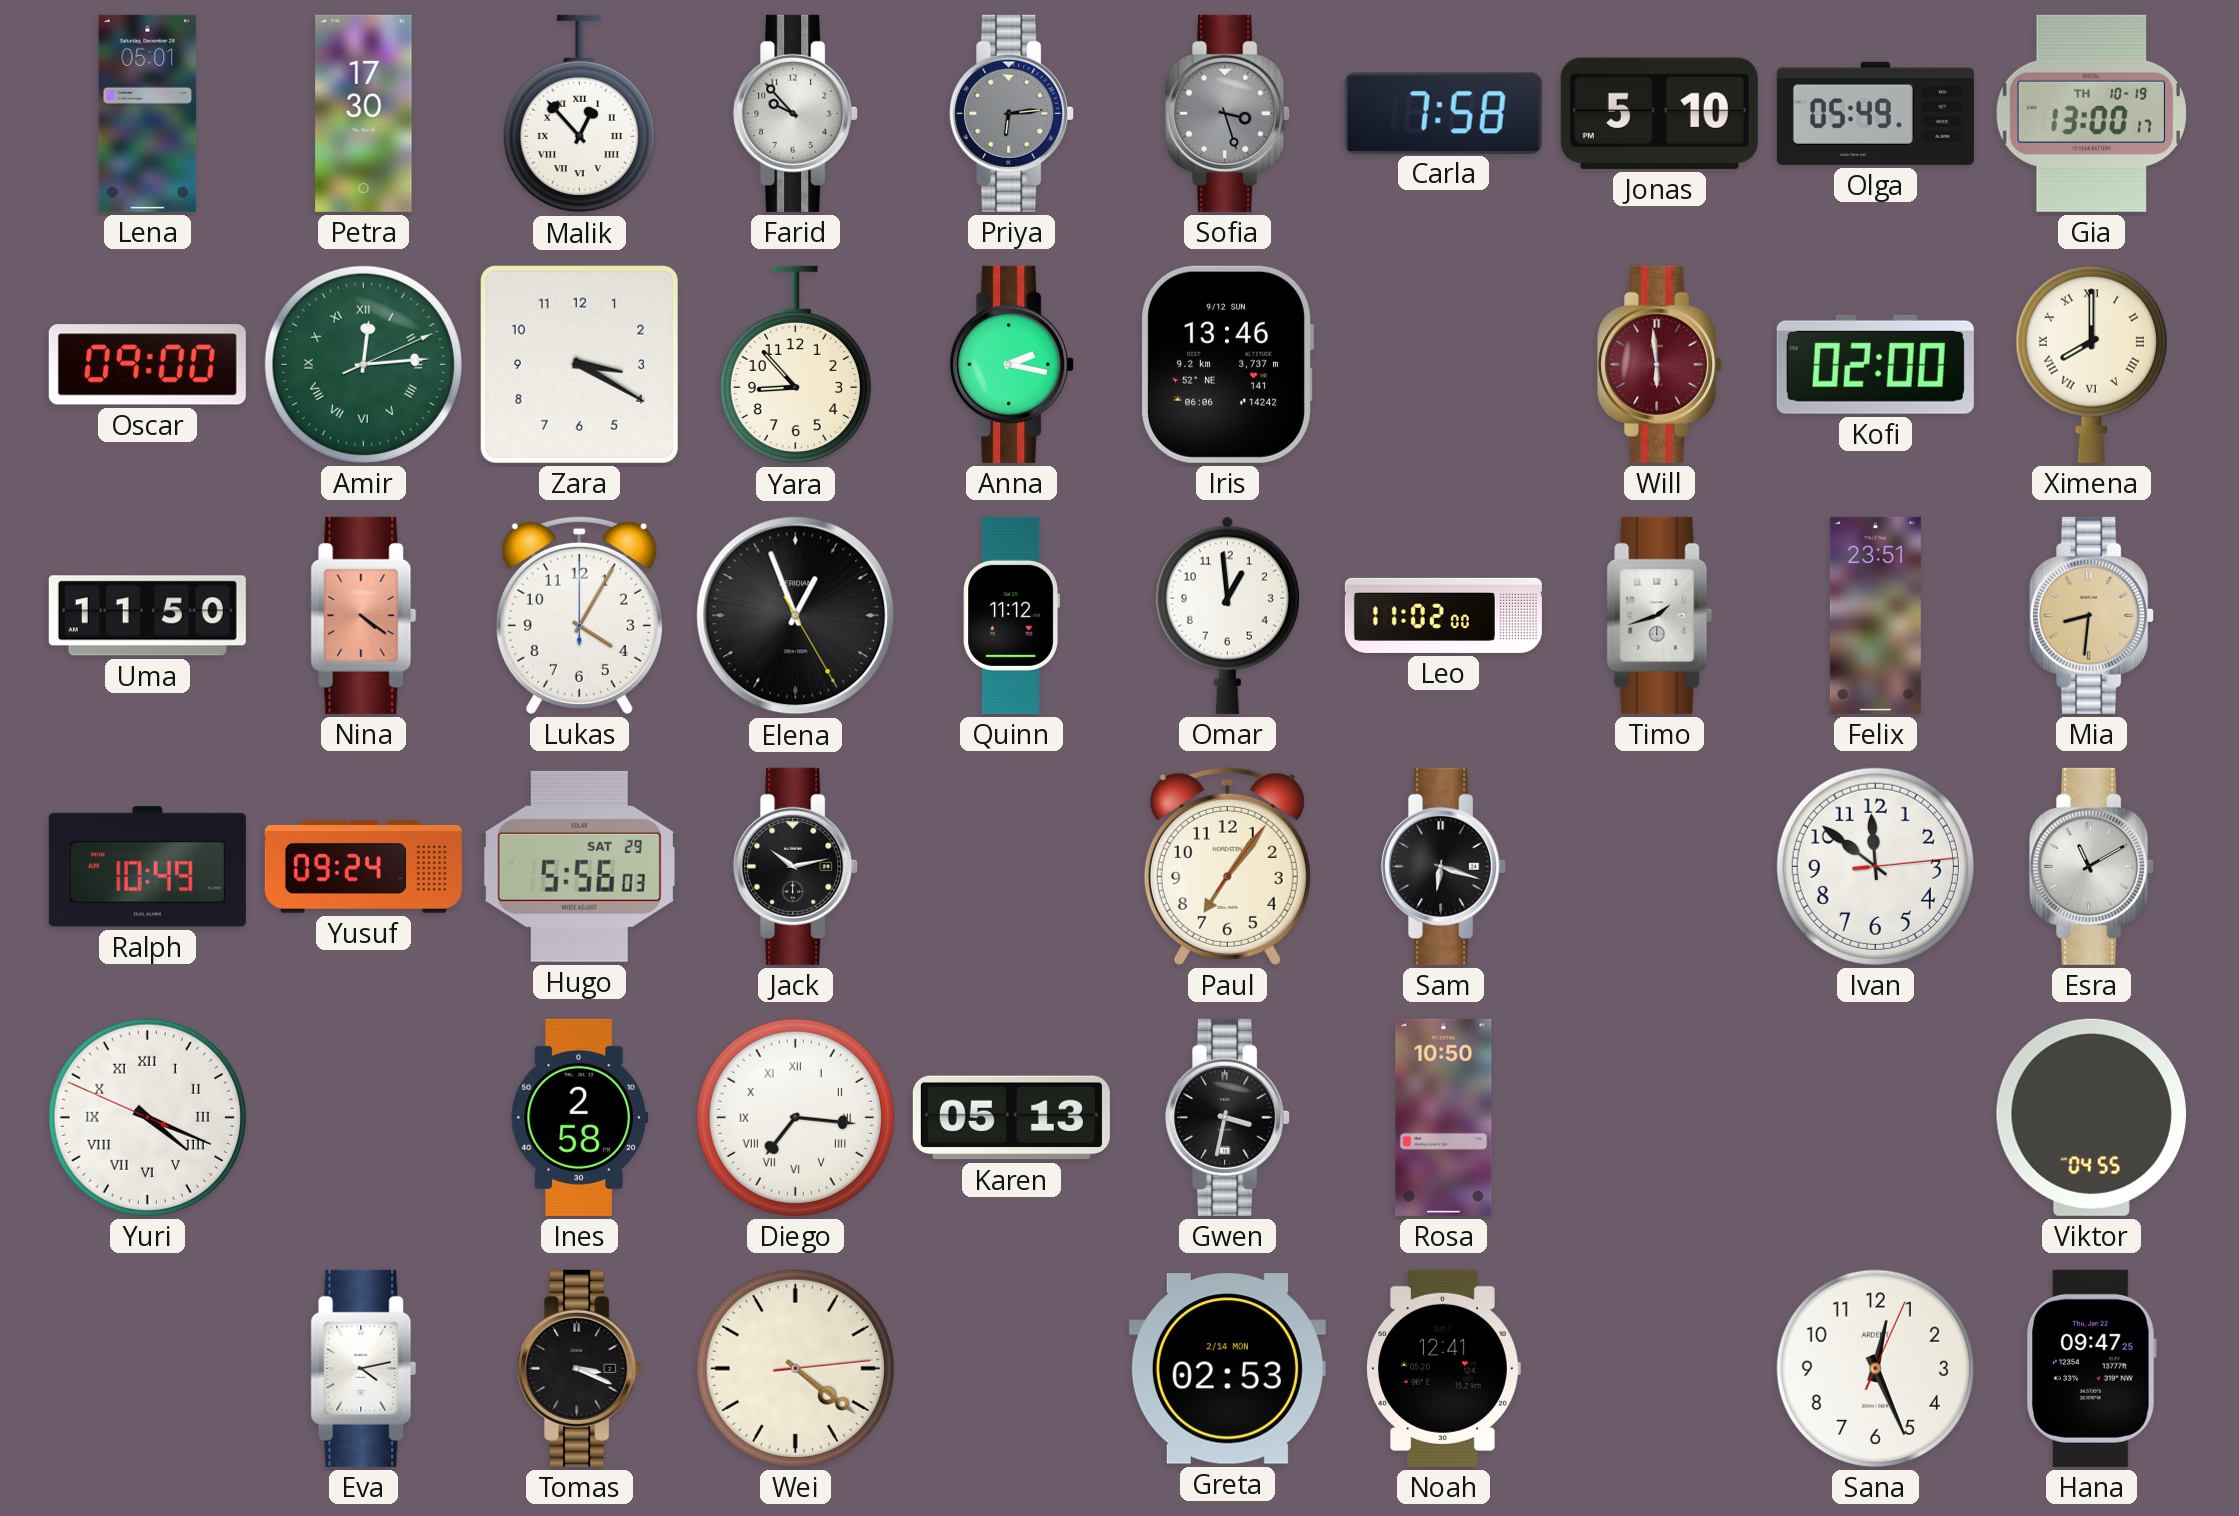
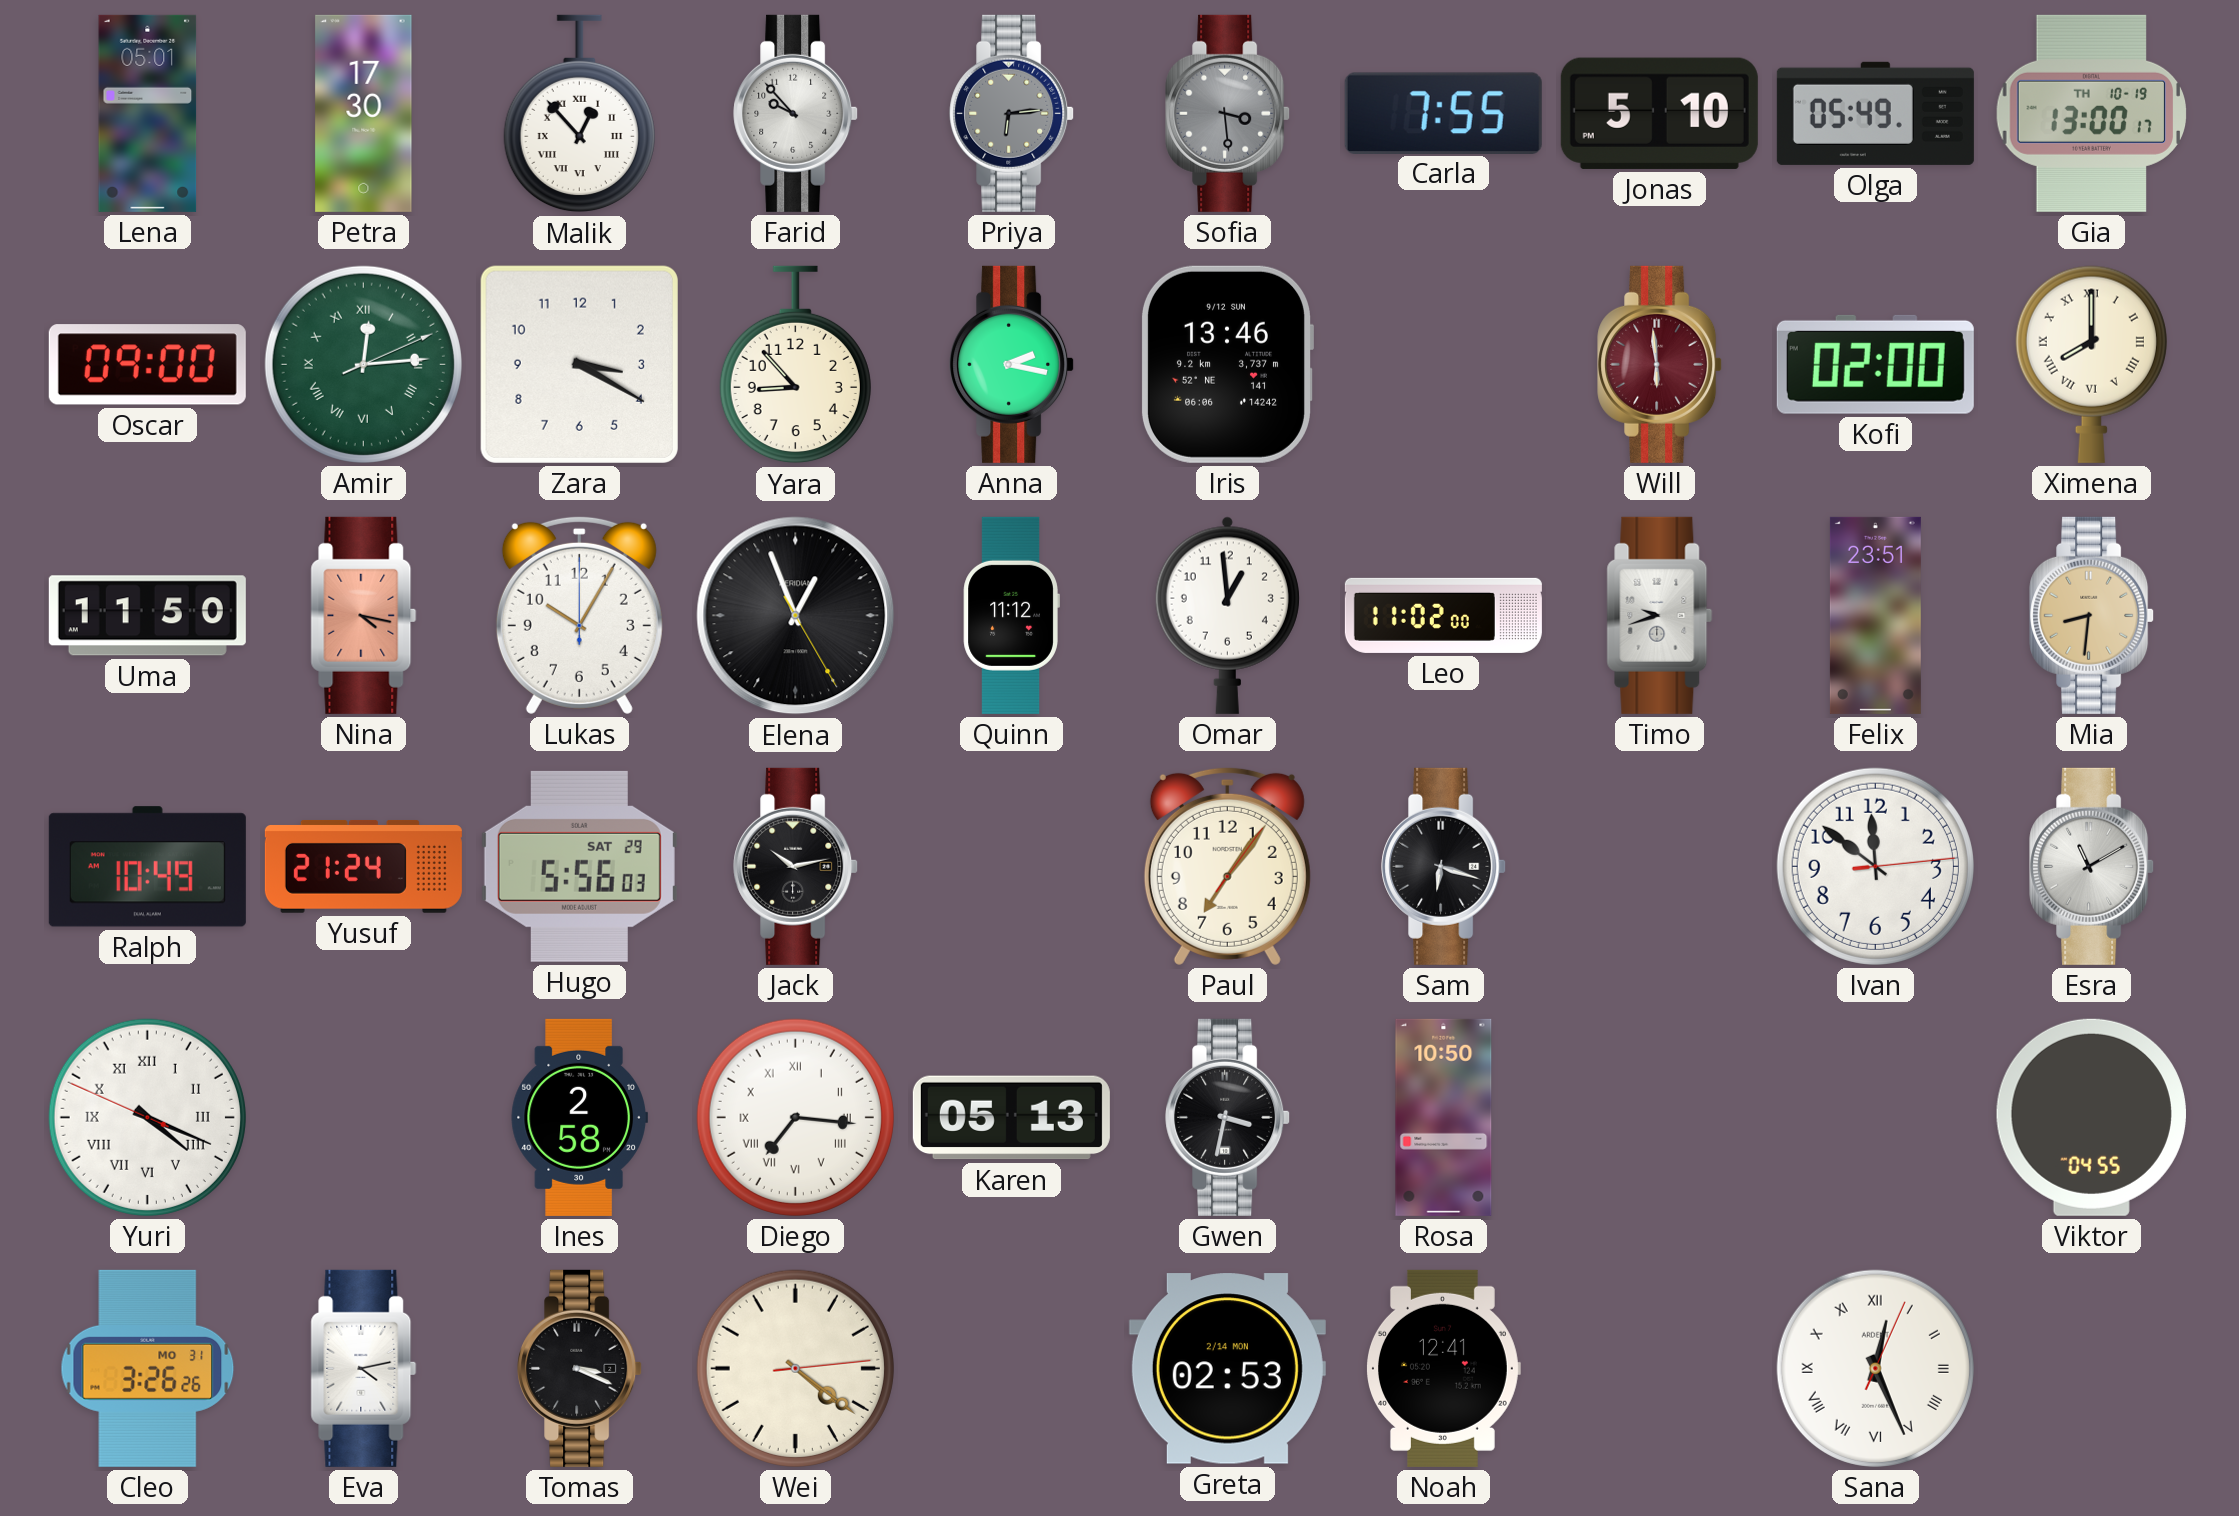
Sofia: 3:27 -> 3:29
Carla: 7:58 -> 7:55
Nina: 4:21 -> 4:17
Lukas: 4:05 -> 10:05
Timo: 1:42 -> 9:42
Yusuf: 09:24 -> 21:24
Cleo: none -> 3:26
Sana numerals: Arabic -> Roman
Hana: 09:47 -> none
